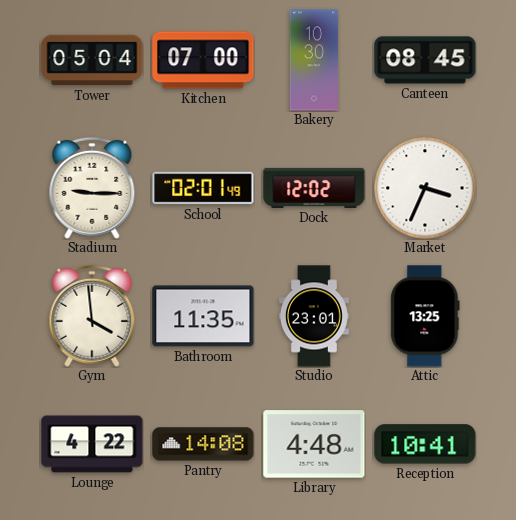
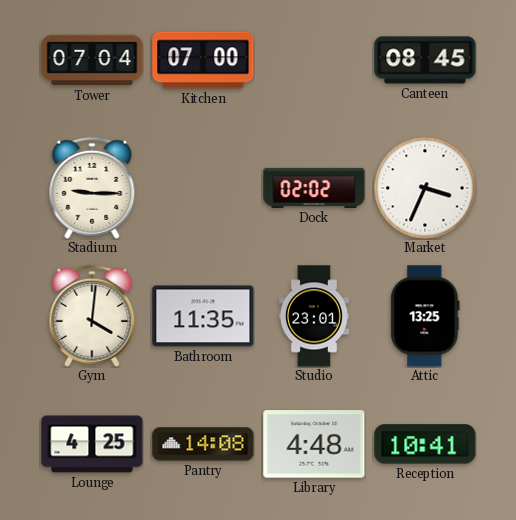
Tower: 05:04 -> 07:04
Bakery: 10:30 -> none
School: 02:01 -> none
Dock: 12:02 -> 02:02
Gym: 3:59 -> 4:01
Lounge: 4:22 -> 4:25
